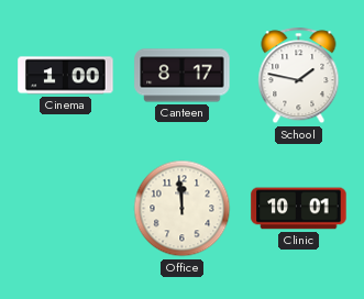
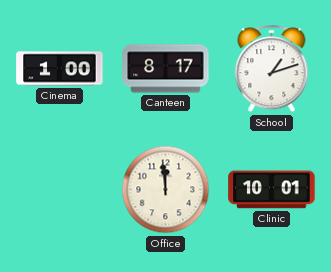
School: 1:47 -> 1:12
